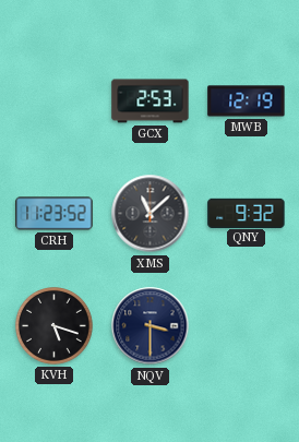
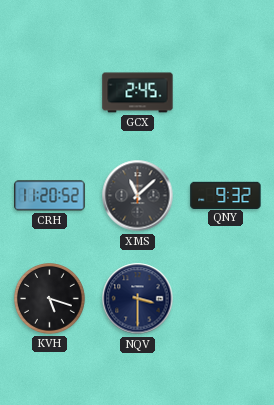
GCX: 2:53 -> 2:45
MWB: 12:19 -> none
CRH: 11:23 -> 11:20
